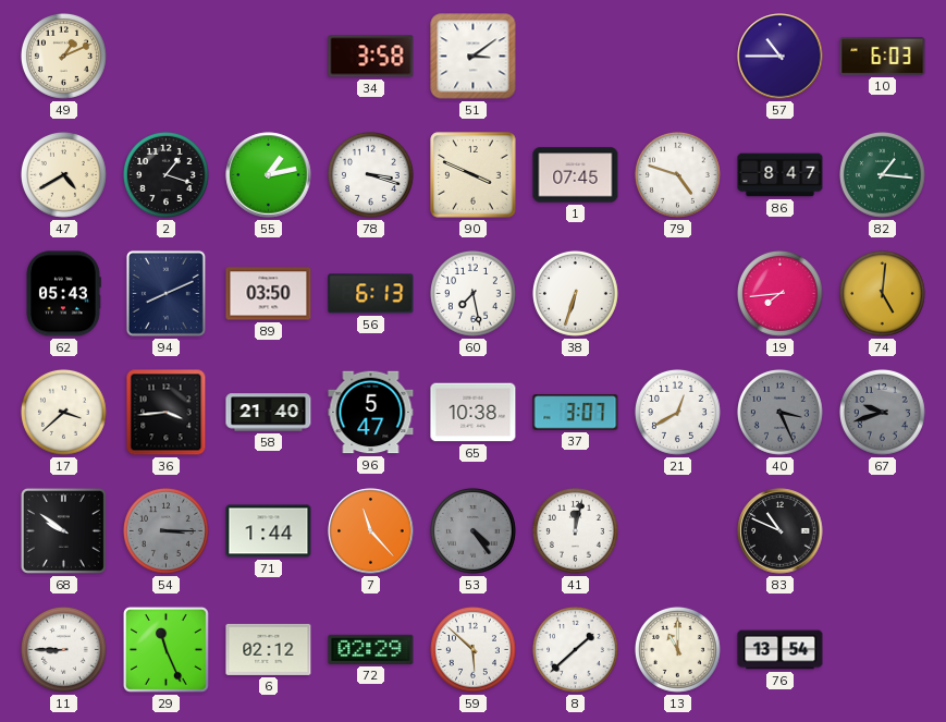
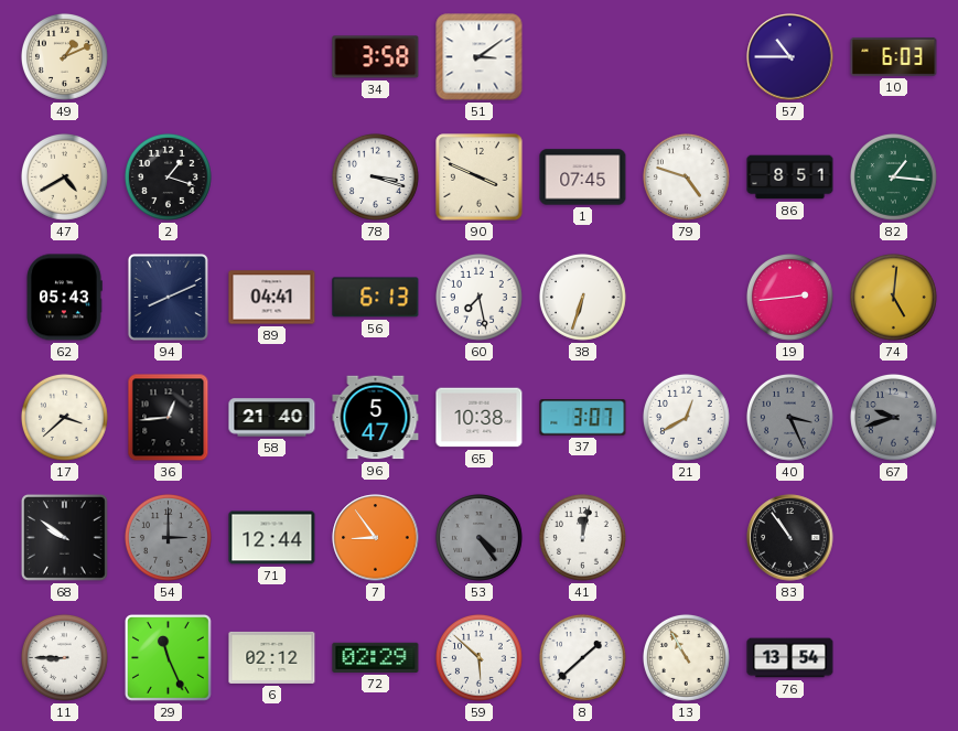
55: 1:13 -> none
86: 8:47 -> 8:51
89: 03:50 -> 04:41
19: 7:44 -> 2:44
36: 3:44 -> 12:44
54: 3:15 -> 3:00
71: 1:44 -> 12:44
7: 11:23 -> 8:54
83: 10:49 -> 10:54
13: 11:00 -> 10:55
